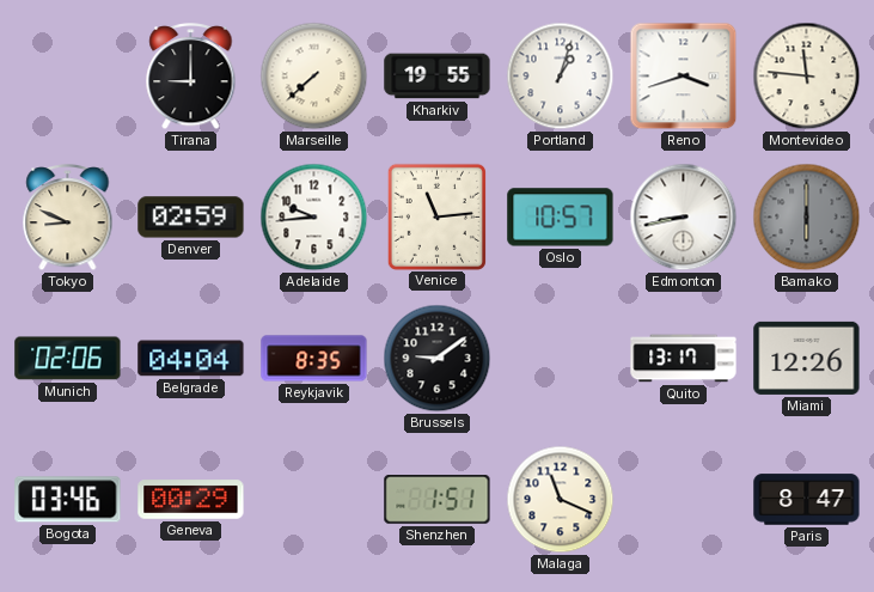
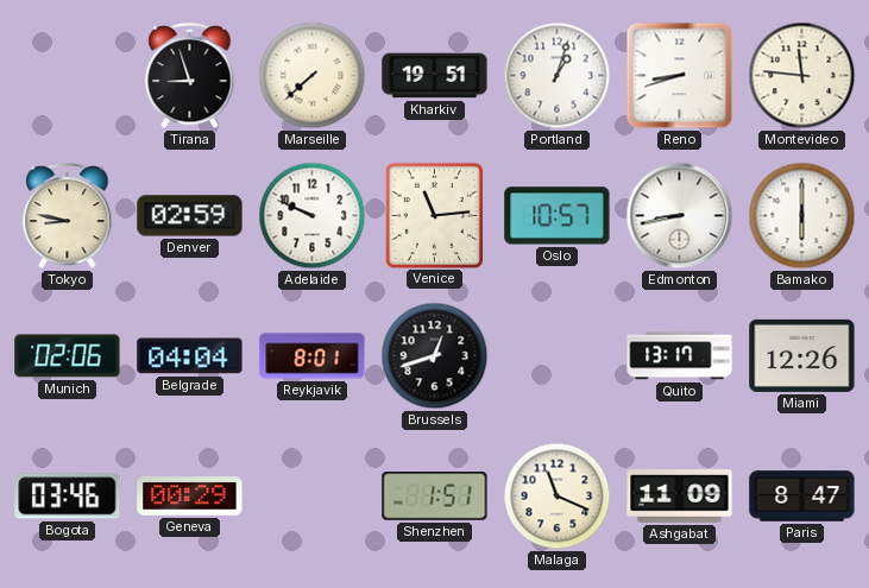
Tirana: 9:00 -> 8:57
Kharkiv: 19:55 -> 19:51
Reno: 3:42 -> 8:42
Tokyo: 8:49 -> 8:47
Adelaide: 9:44 -> 9:49
Bamako dial: grey -> white
Reykjavik: 8:35 -> 8:01
Brussels: 9:09 -> 12:42
Ashgabat: none -> 11:09
